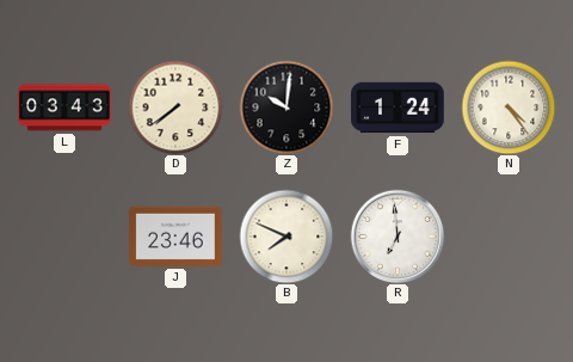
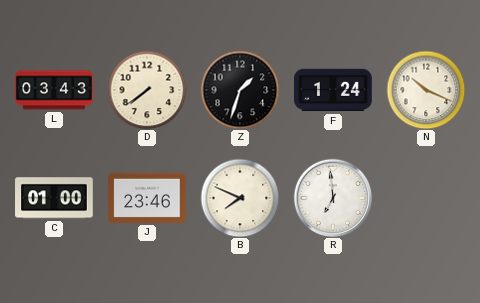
Z: 10:01 -> 1:33
N: 4:24 -> 10:19
C: none -> 01:00
